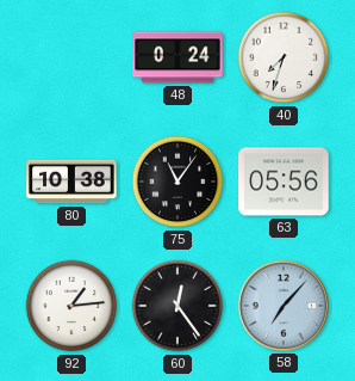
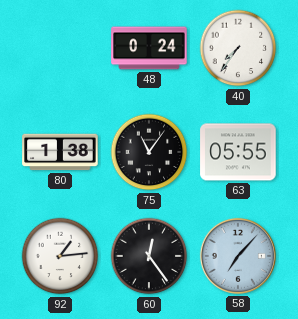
40: 7:33 -> 7:36
80: 10:38 -> 1:38
63: 05:56 -> 05:55
